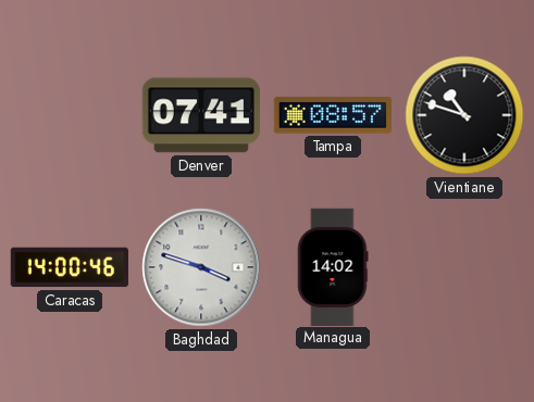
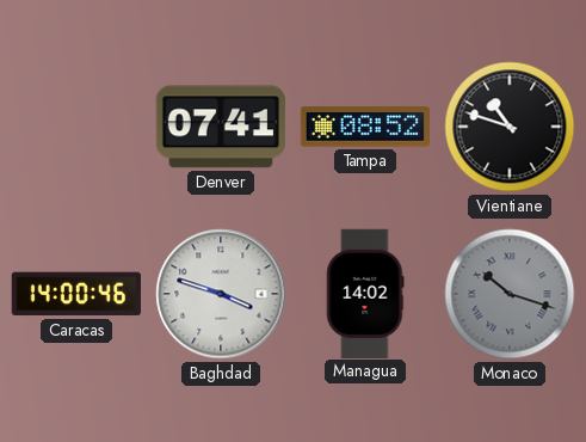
Tampa: 08:57 -> 08:52
Monaco: none -> 10:18
